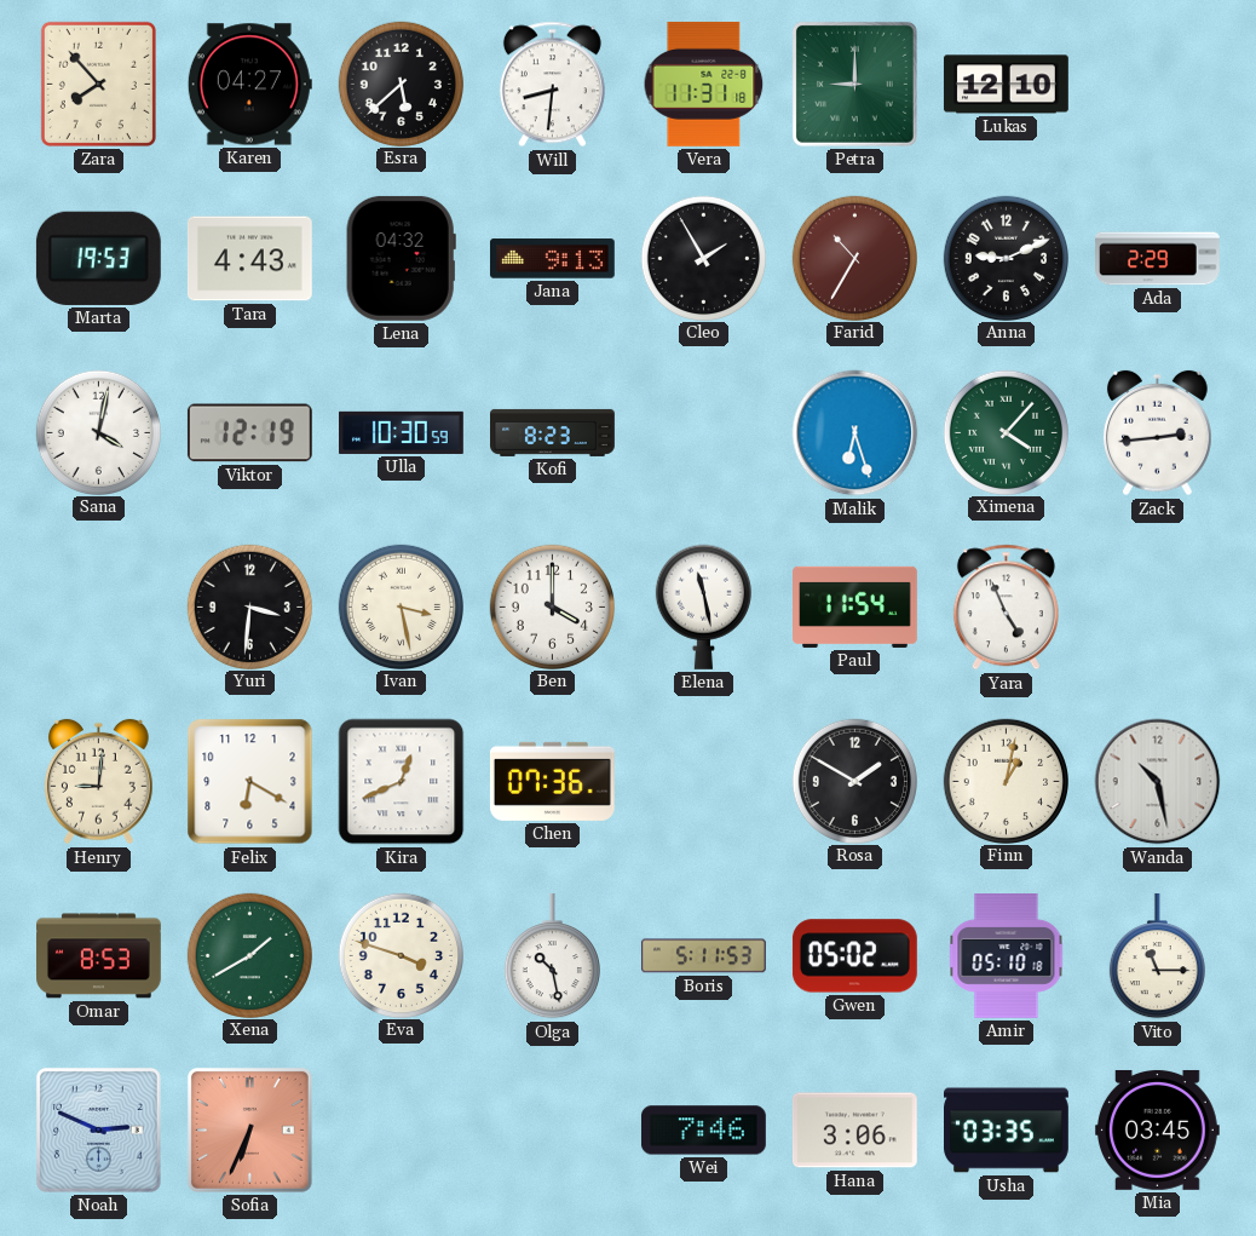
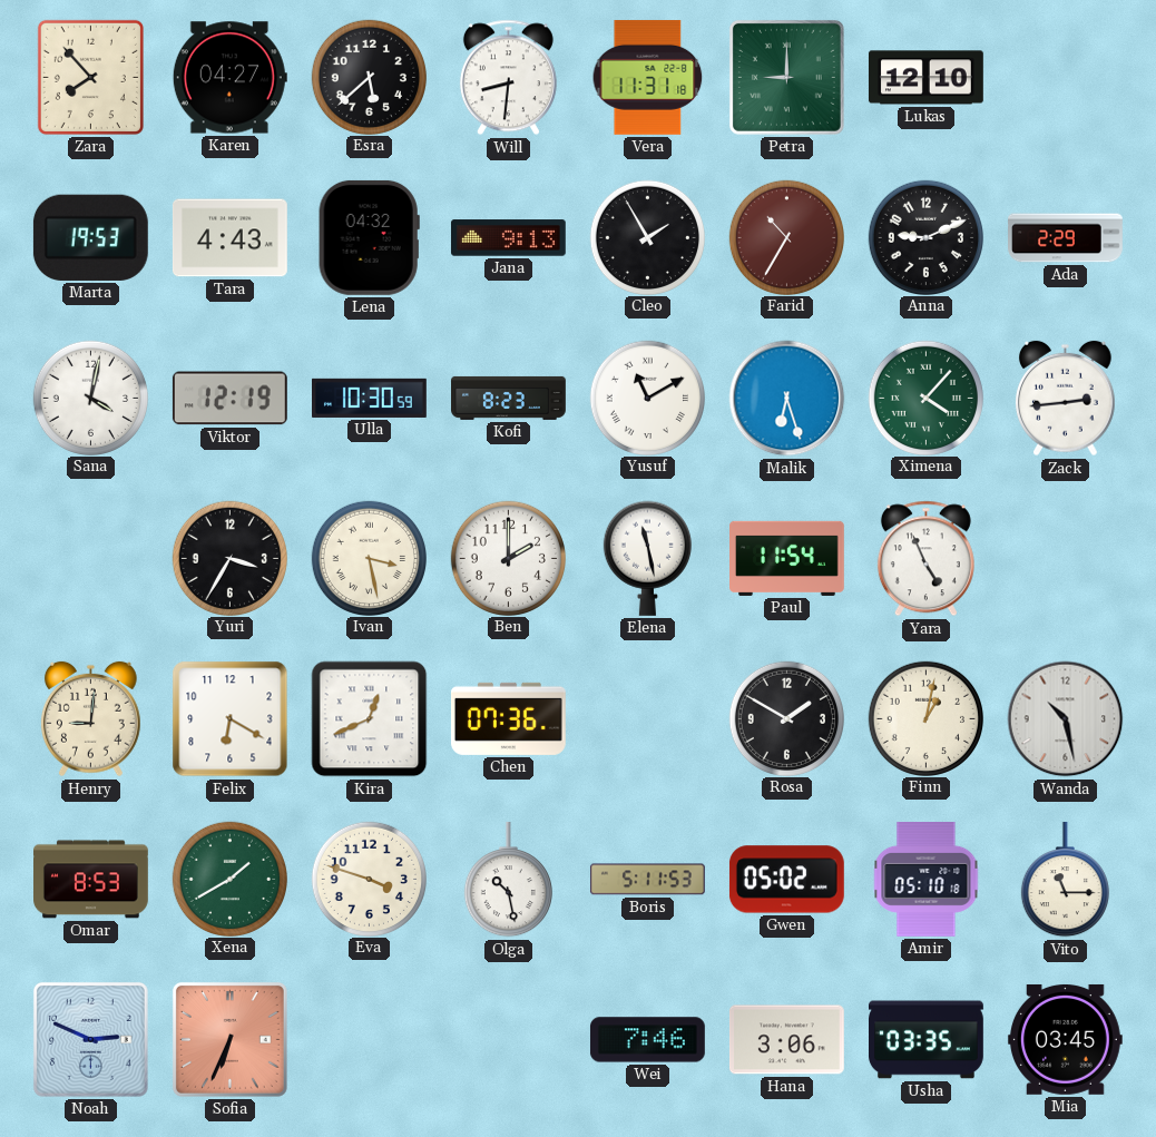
Yusuf: none -> 11:10
Yuri: 3:31 -> 3:35
Ben: 4:00 -> 2:00
